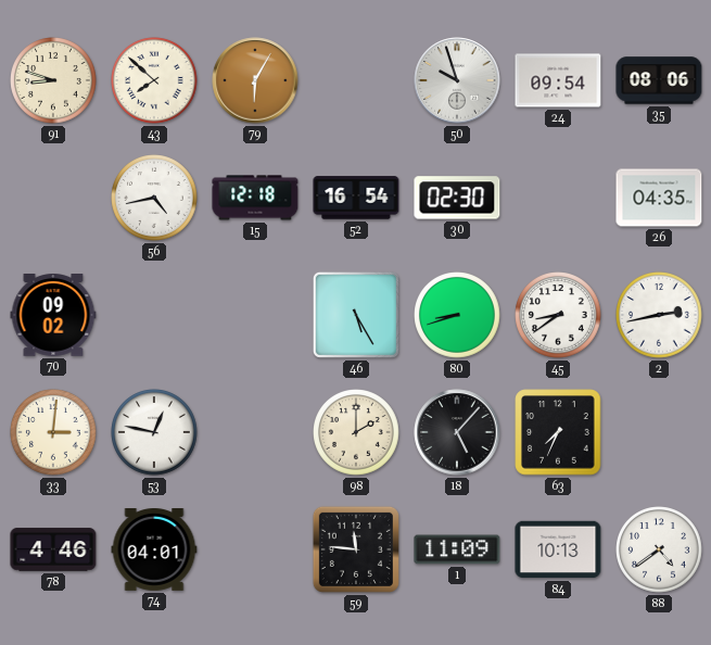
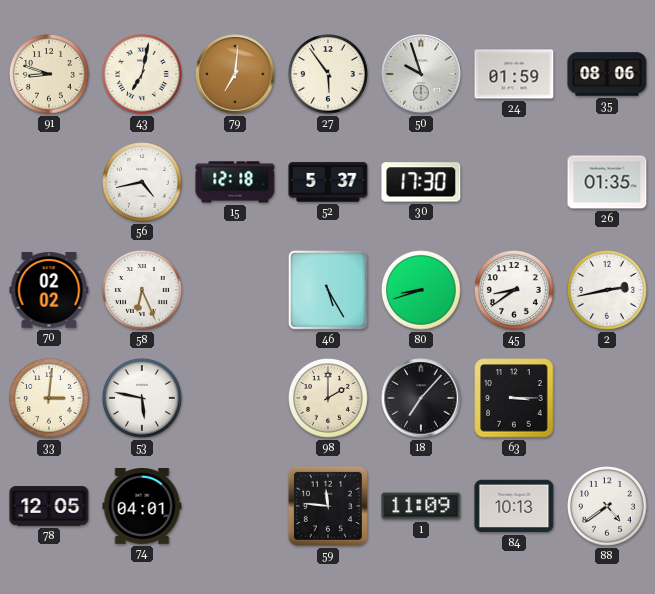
43: 7:52 -> 7:02
79: 6:05 -> 7:01
27: none -> 5:54
24: 09:54 -> 01:59
52: 16:54 -> 5:37
30: 02:30 -> 17:30
26: 04:35 -> 01:35
70: 09:02 -> 02:02
58: none -> 6:26
53: 12:47 -> 5:47
18: 5:07 -> 7:07
63: 7:34 -> 3:15
78: 4:46 -> 12:05
